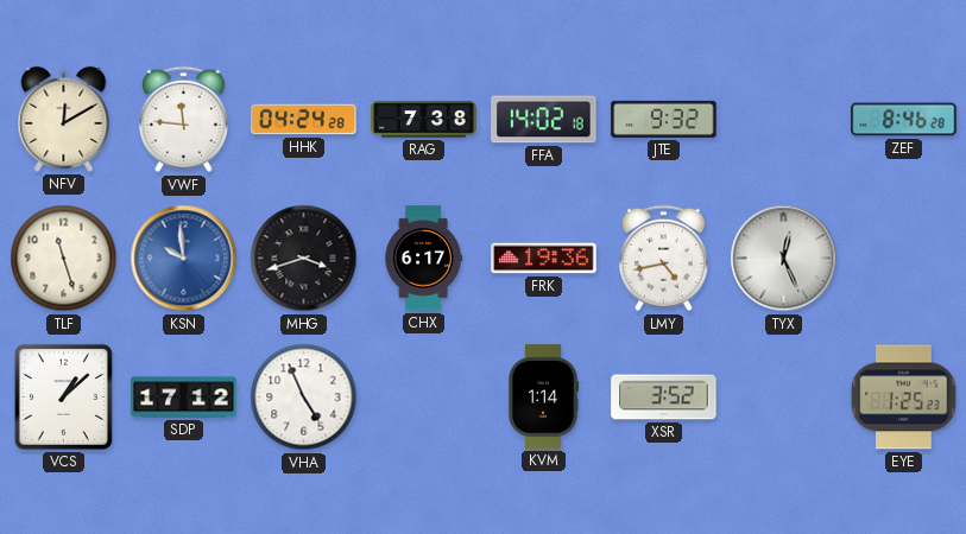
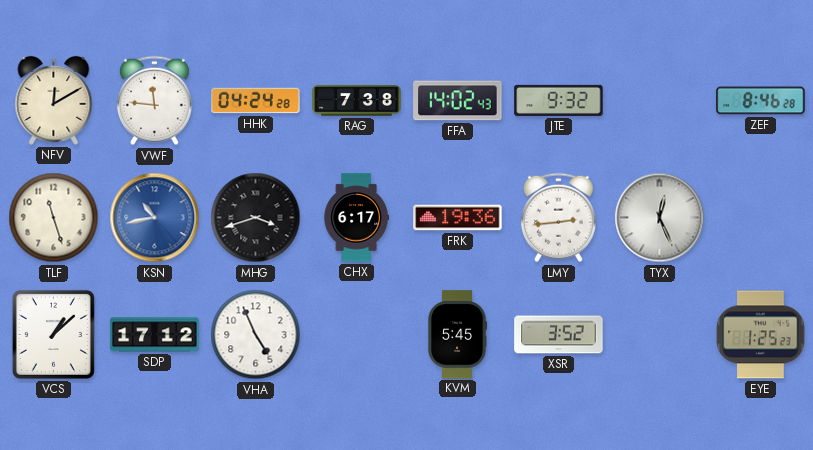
FFA: 14:02:18 -> 14:02:43
KSN: 9:59 -> 10:43
LMY: 4:43 -> 2:44
KVM: 1:14 -> 5:45
